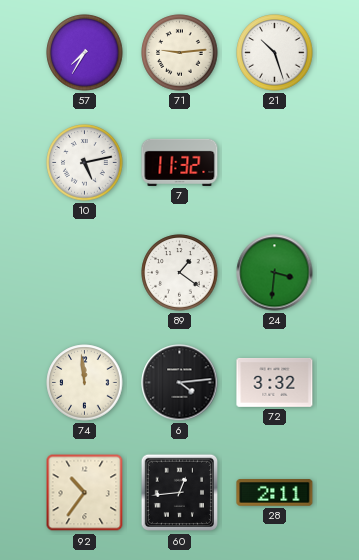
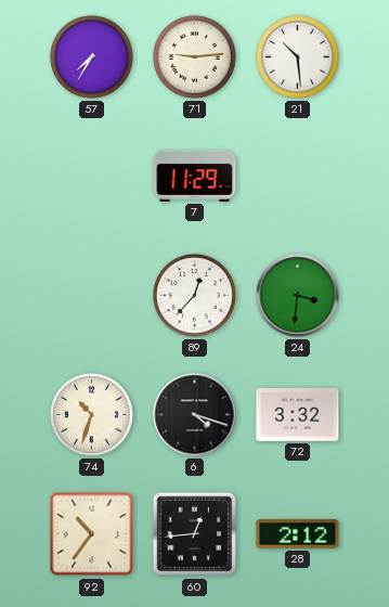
21: 10:27 -> 10:29
10: 5:13 -> none
7: 11:32 -> 11:29
89: 1:21 -> 12:37
74: 11:59 -> 10:33
6: 4:14 -> 4:18
28: 2:11 -> 2:12
